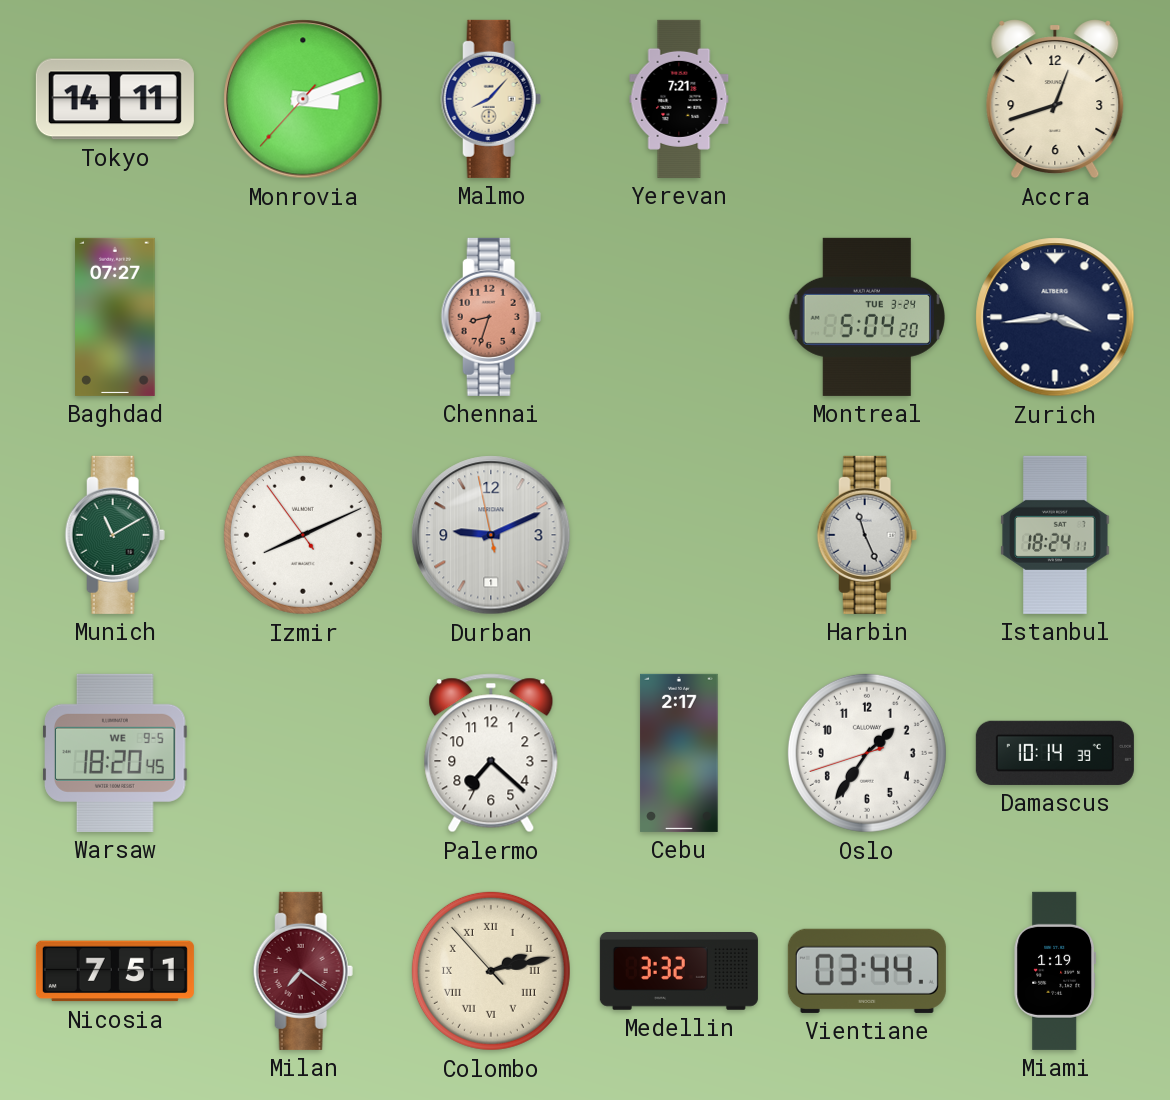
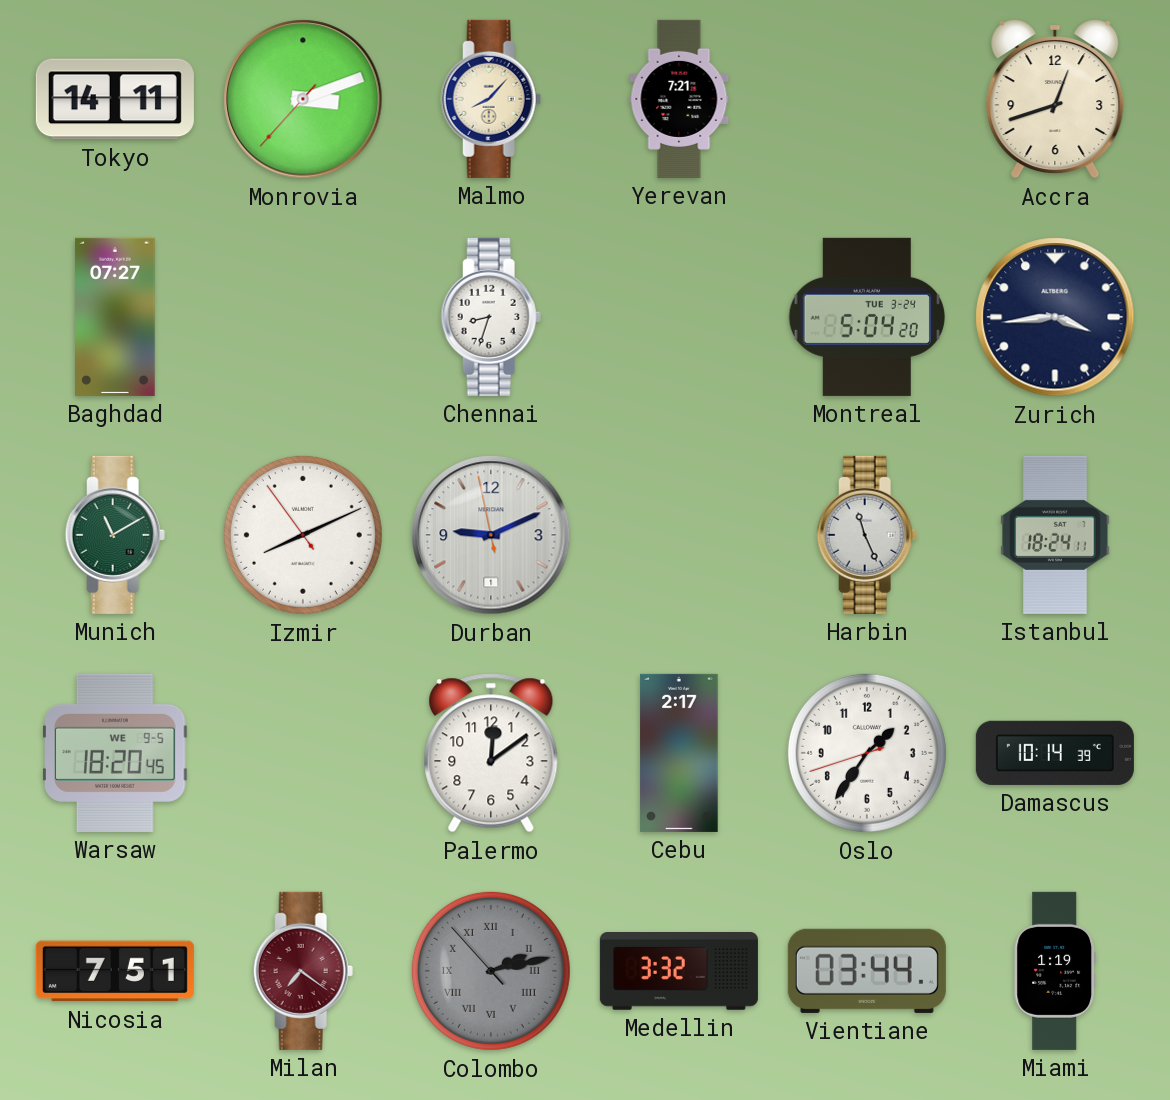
Chennai dial: salmon -> white
Palermo: 7:22 -> 12:09
Colombo dial: cream -> grey
